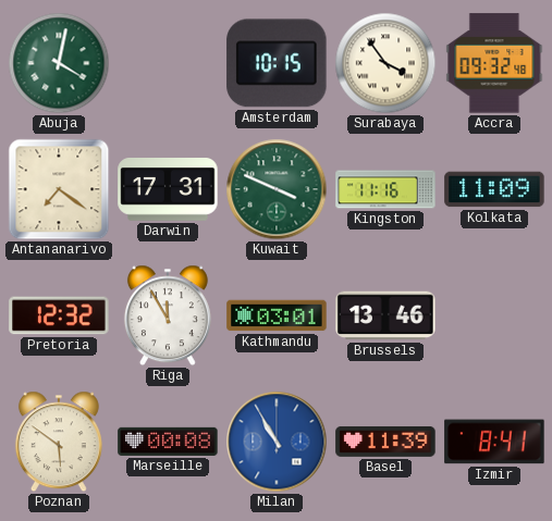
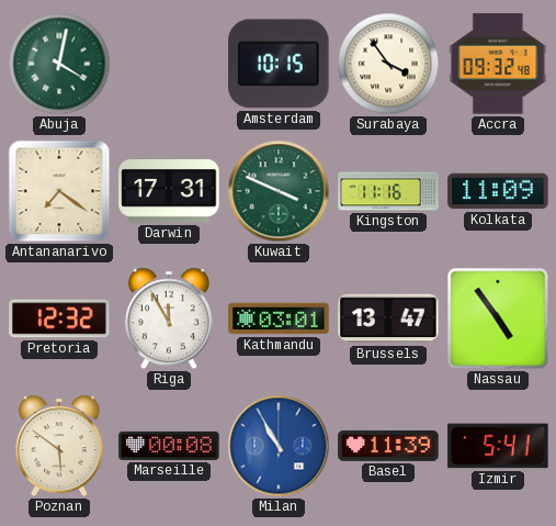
Brussels: 13:46 -> 13:47
Nassau: none -> 4:54
Izmir: 8:41 -> 5:41
